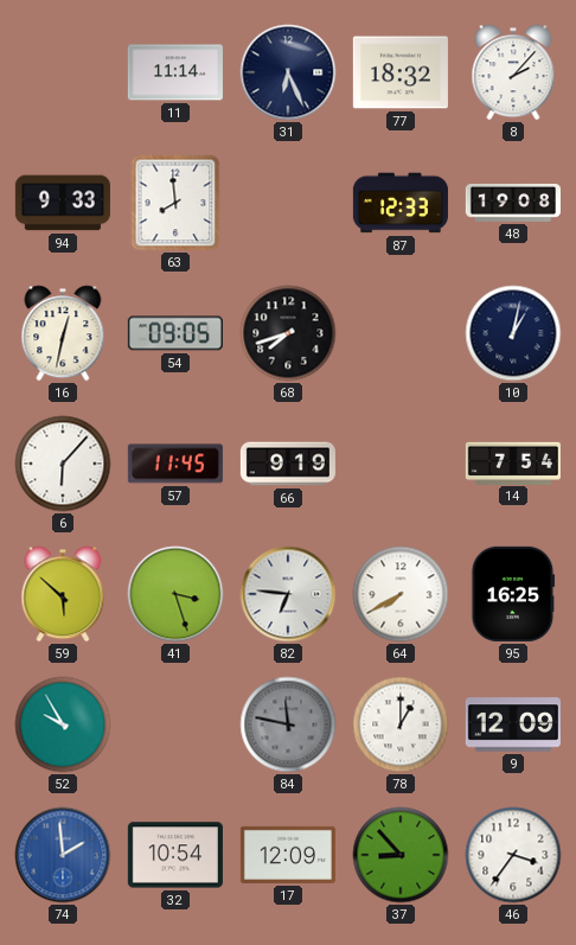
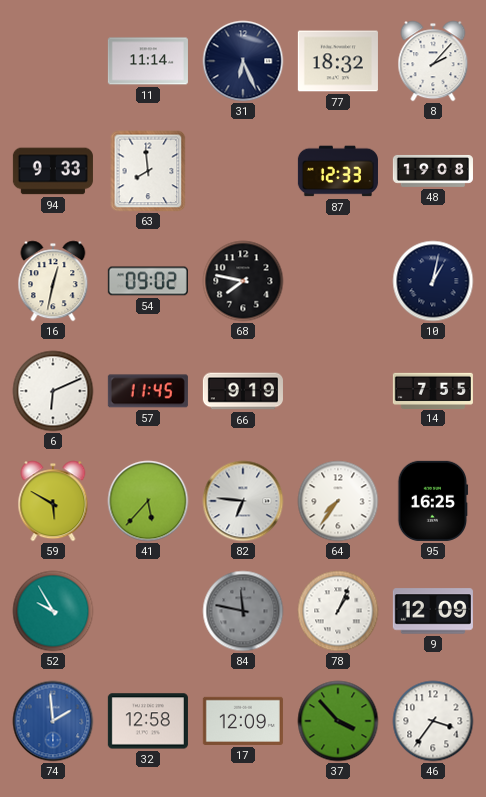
54: 09:05 -> 09:02
68: 7:42 -> 7:47
6: 6:07 -> 6:11
14: 7:54 -> 7:55
59: 5:52 -> 5:50
41: 3:27 -> 5:37
64: 7:40 -> 7:36
78: 1:00 -> 1:04
32: 10:54 -> 12:58
37: 8:53 -> 3:53
